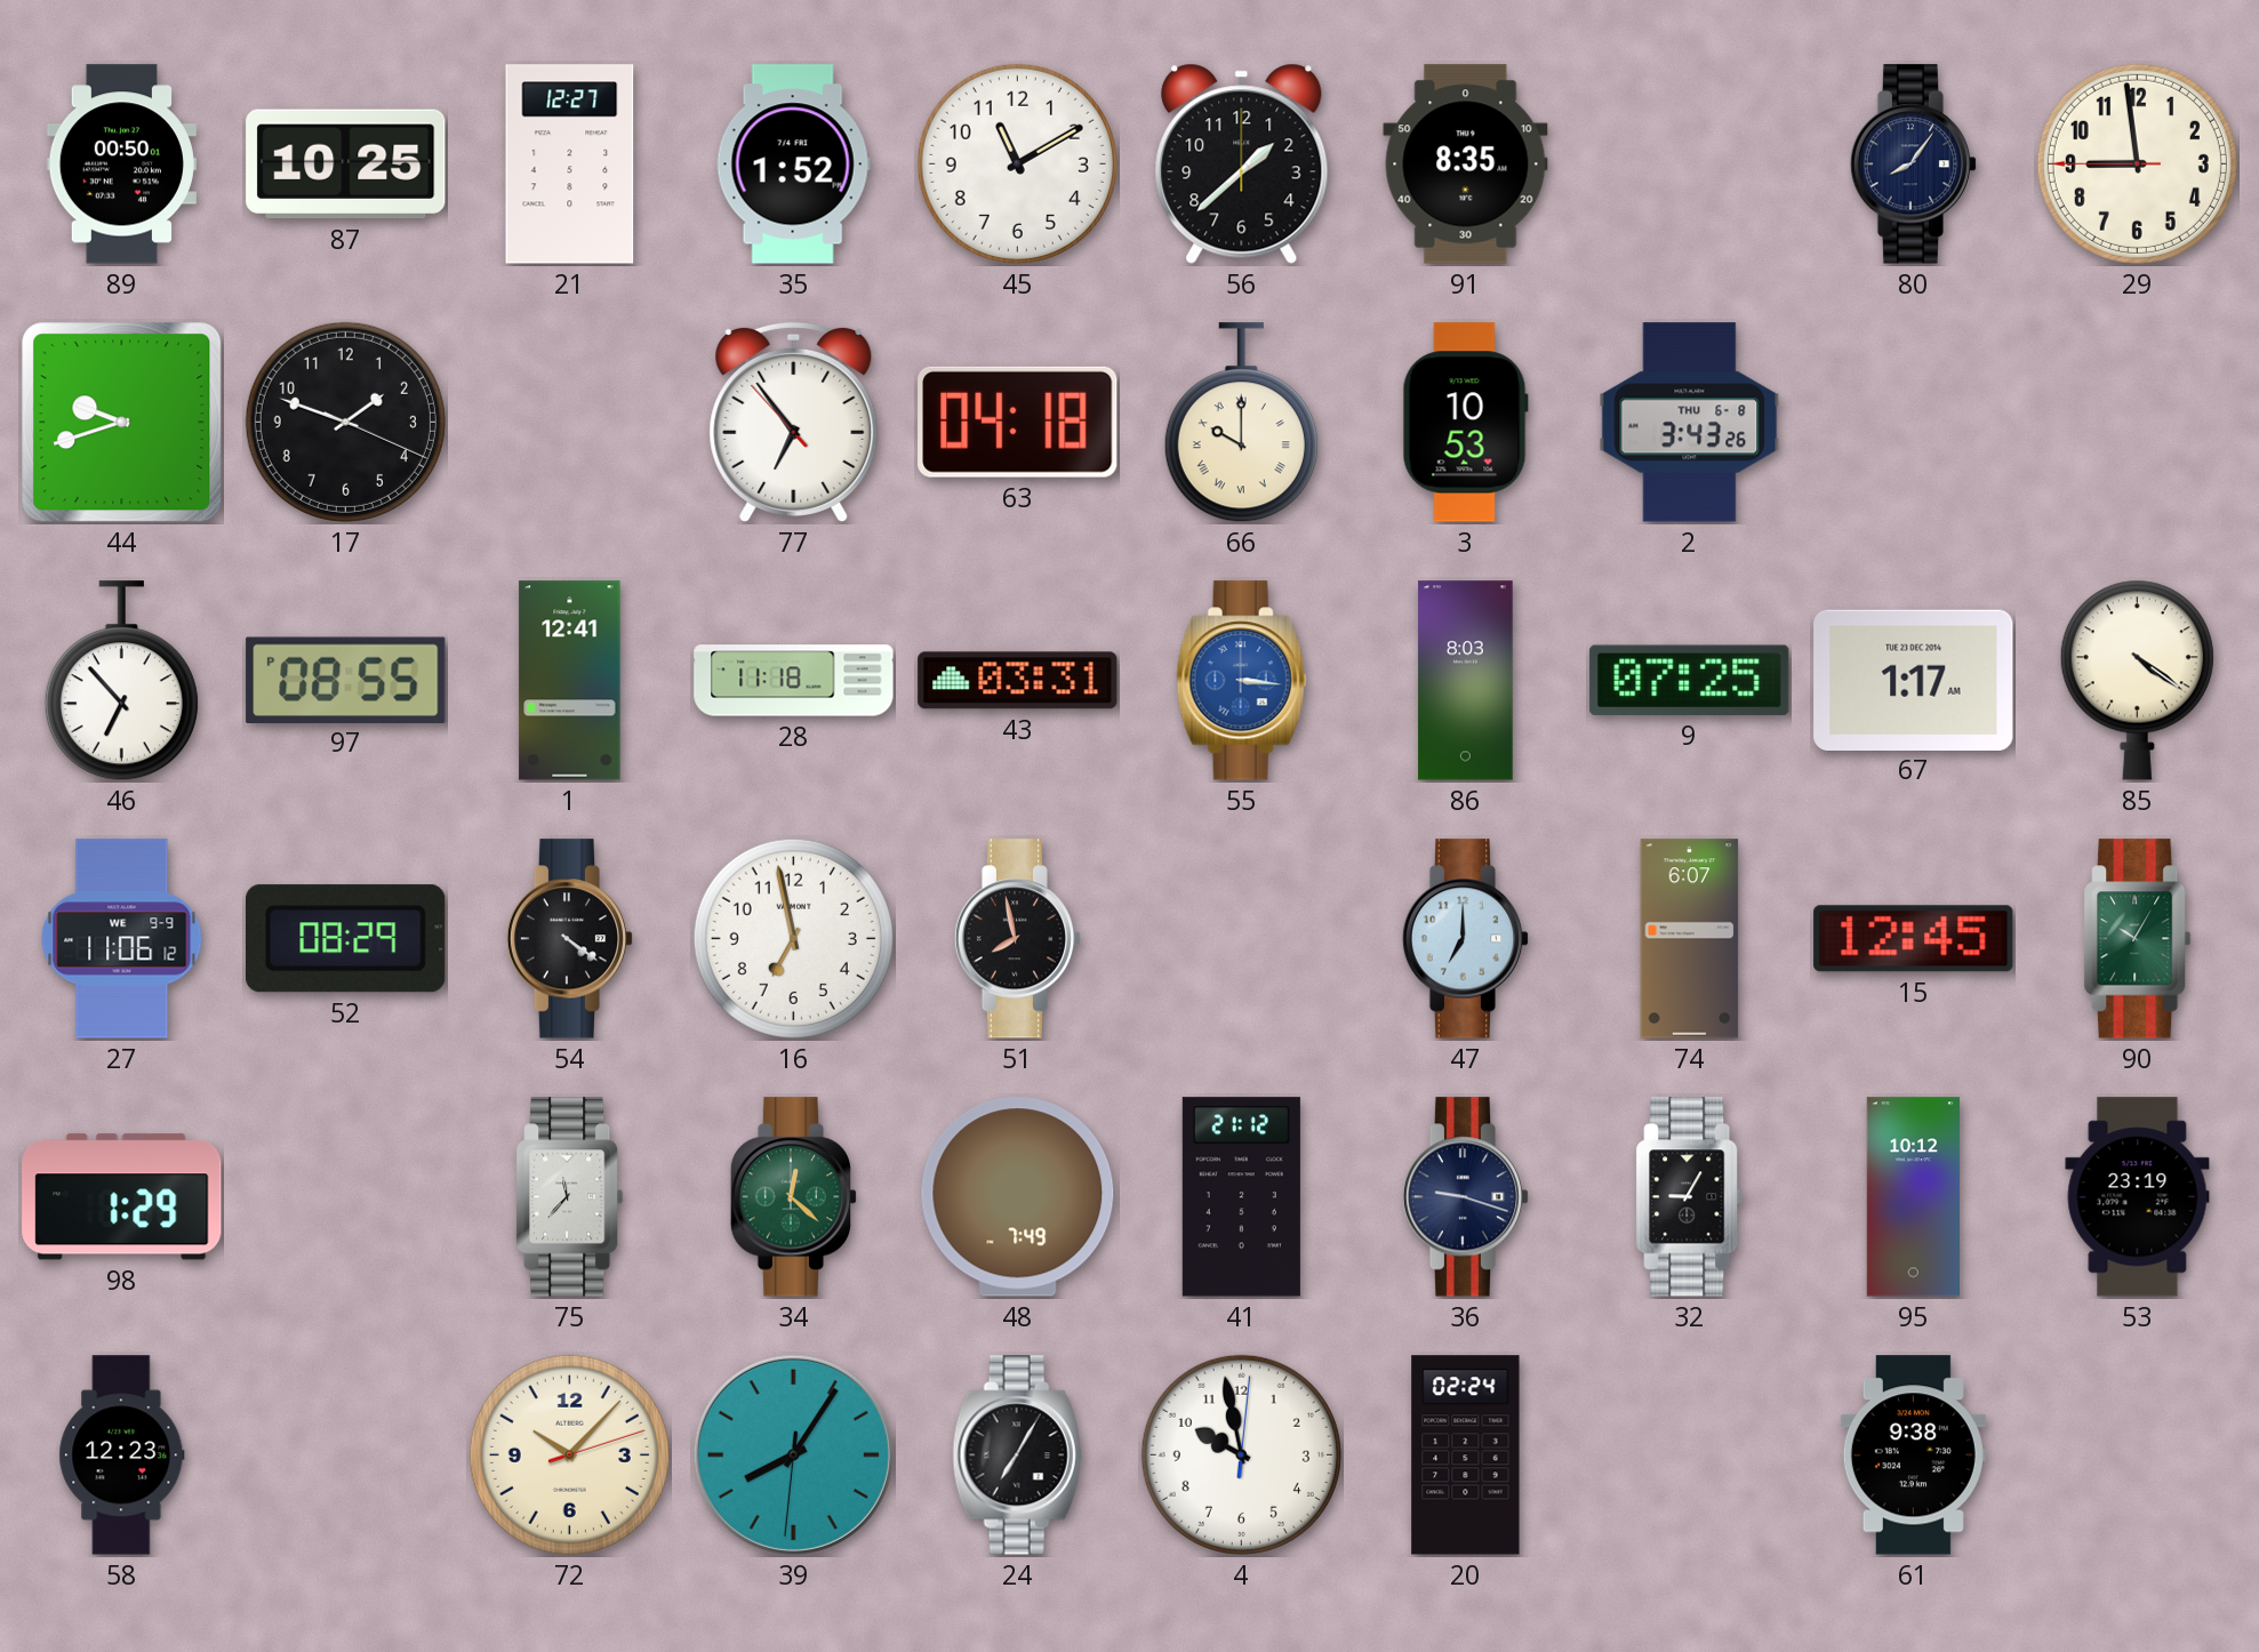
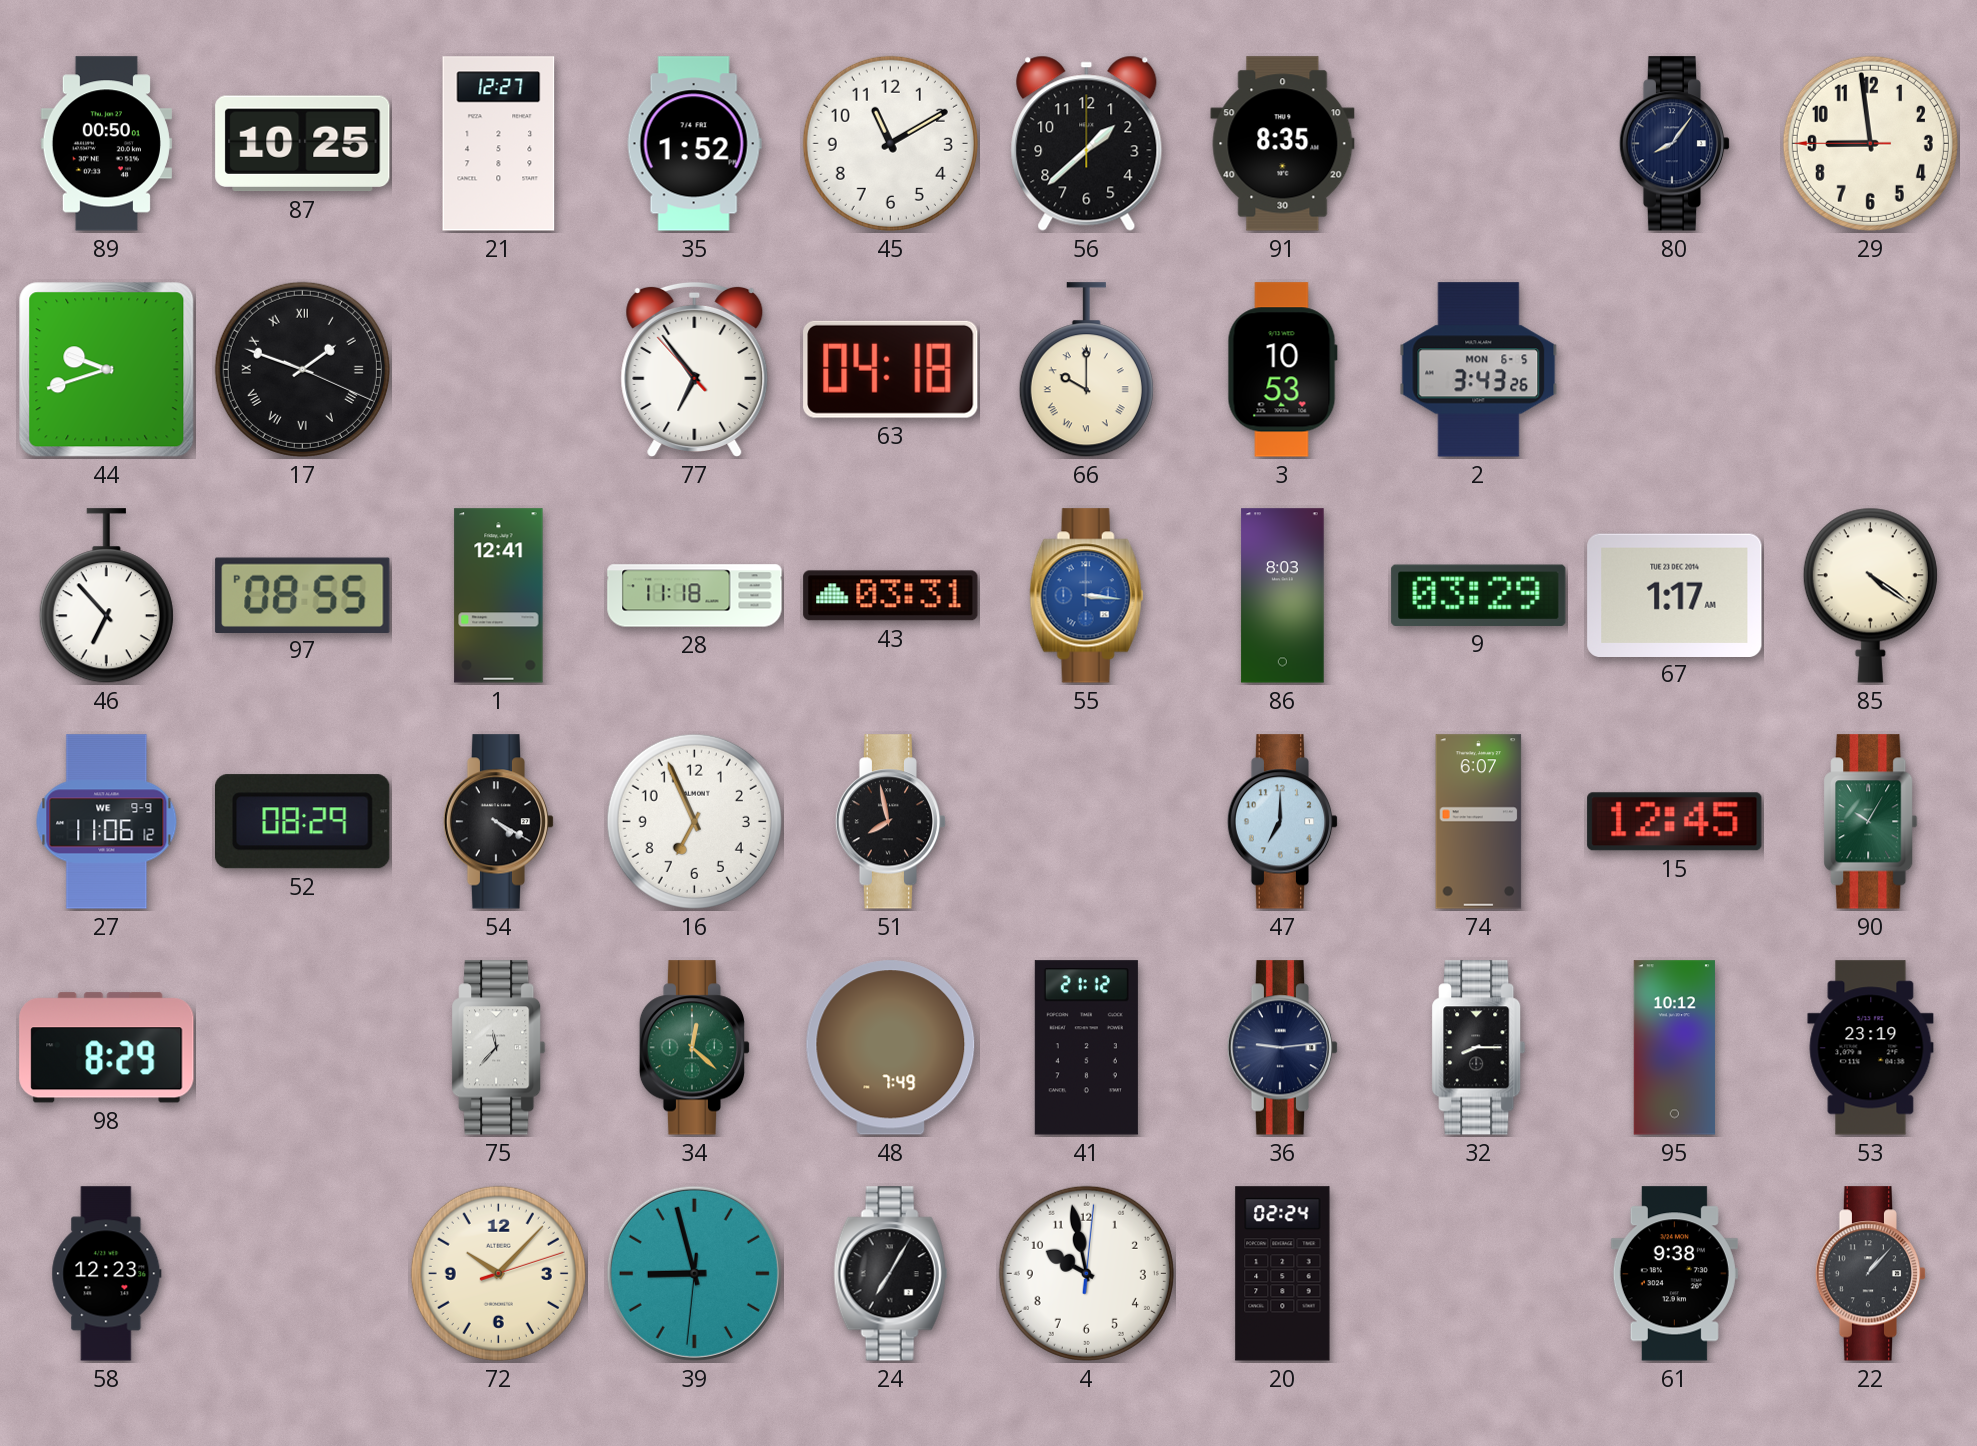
17 numerals: Arabic -> Roman
2 date: THU 6-8 -> MON 6-5
9: 07:25 -> 03:29
54: 4:21 -> 4:20
16: 6:58 -> 6:56
98: 1:29 -> 8:29
36: 9:18 -> 9:14
32: 9:05 -> 8:15
39: 8:05 -> 8:57
22: none -> 1:07
